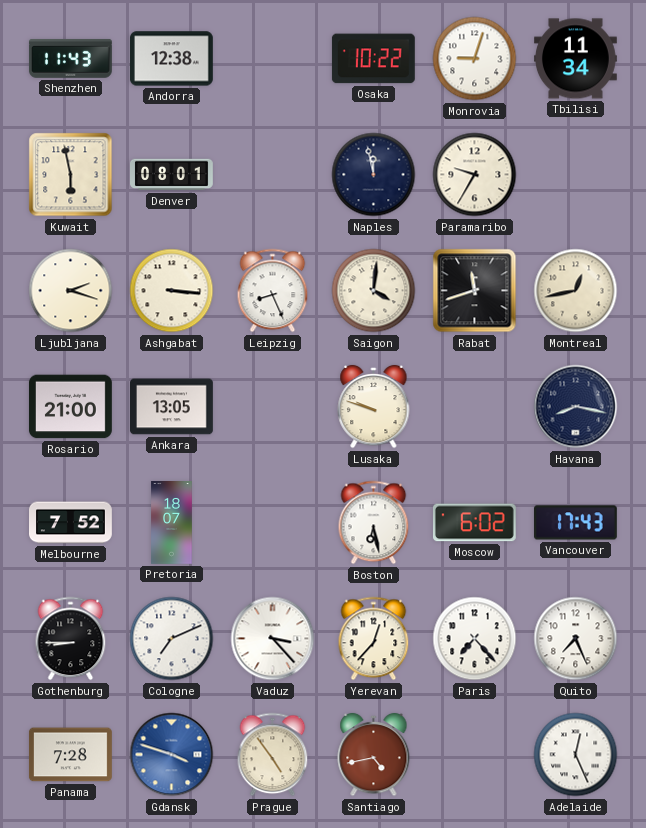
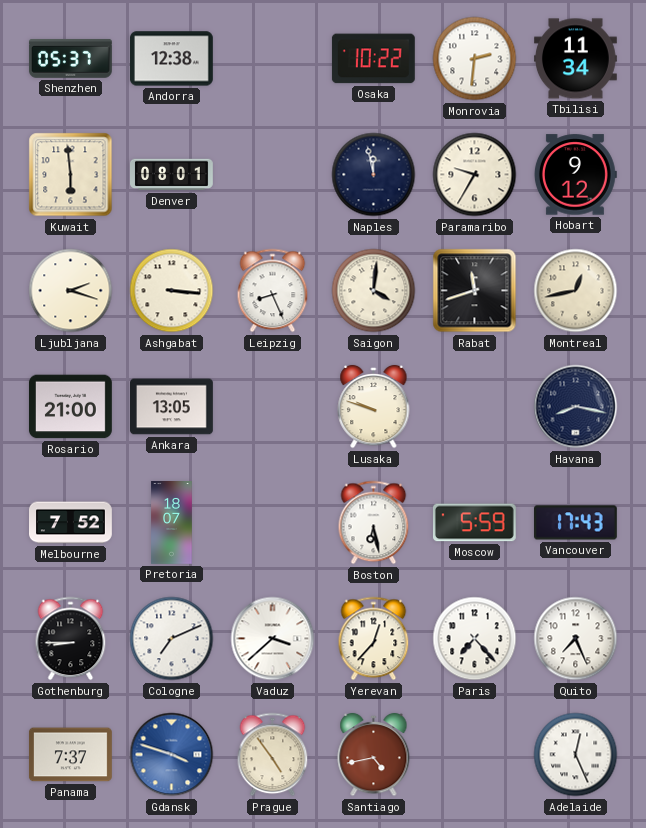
Shenzhen: 11:43 -> 05:37
Monrovia: 9:03 -> 2:31
Kuwait: 5:58 -> 5:59
Hobart: none -> 9:12
Moscow: 6:02 -> 5:59
Vaduz: 3:23 -> 3:38
Panama: 7:28 -> 7:37
